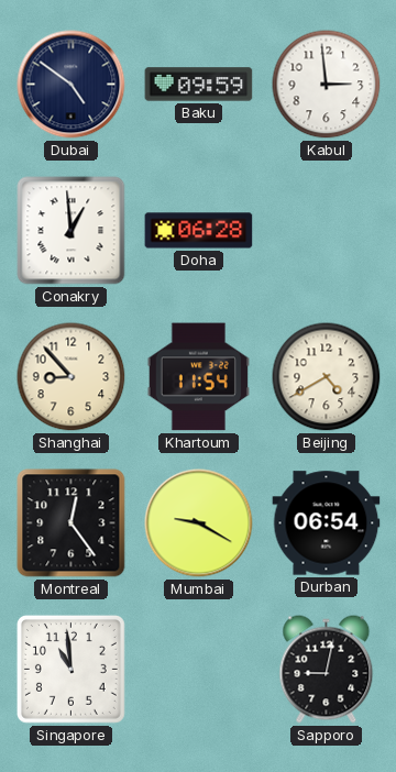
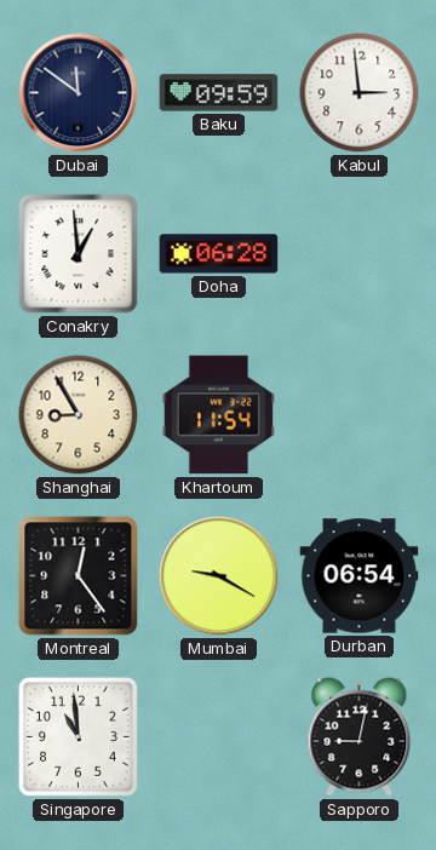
Dubai: 4:51 -> 11:51
Shanghai: 8:53 -> 8:55
Beijing: 4:40 -> none
